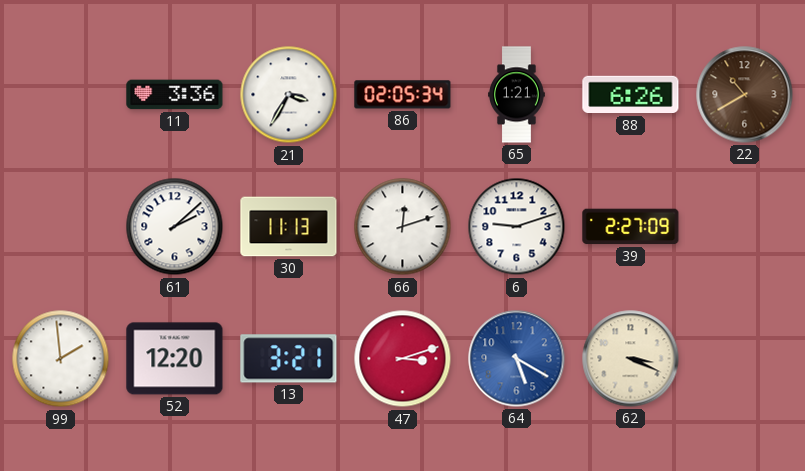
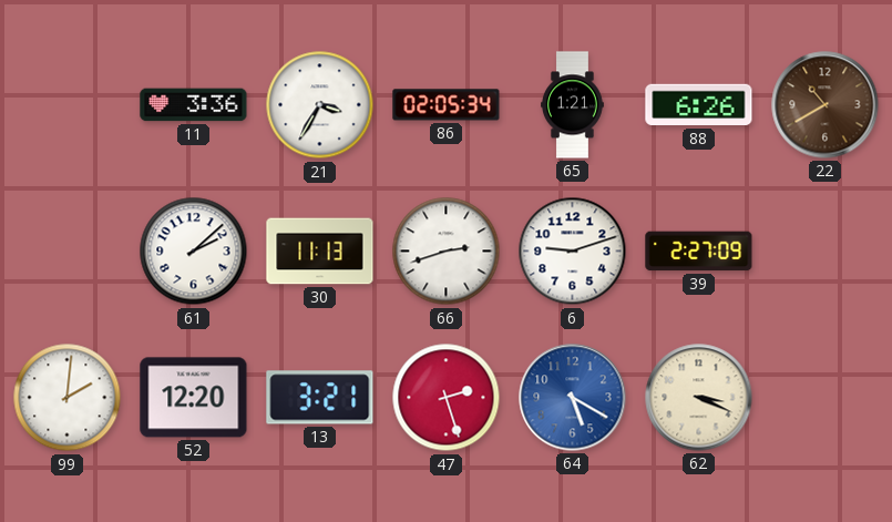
66: 12:12 -> 2:42
99: 1:59 -> 2:01
47: 3:12 -> 2:27
